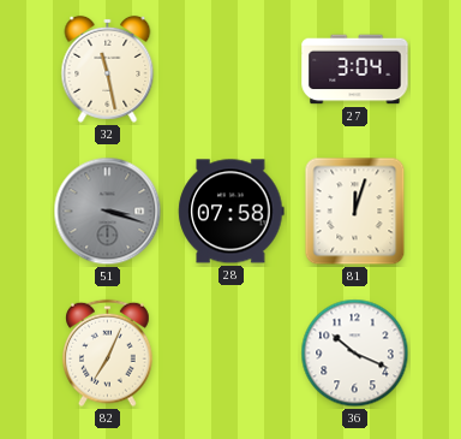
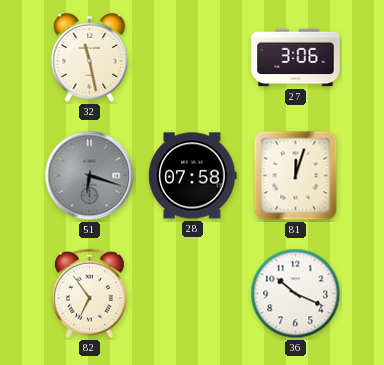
27: 3:04 -> 3:06
51: 3:18 -> 6:18
82: 7:04 -> 6:54
